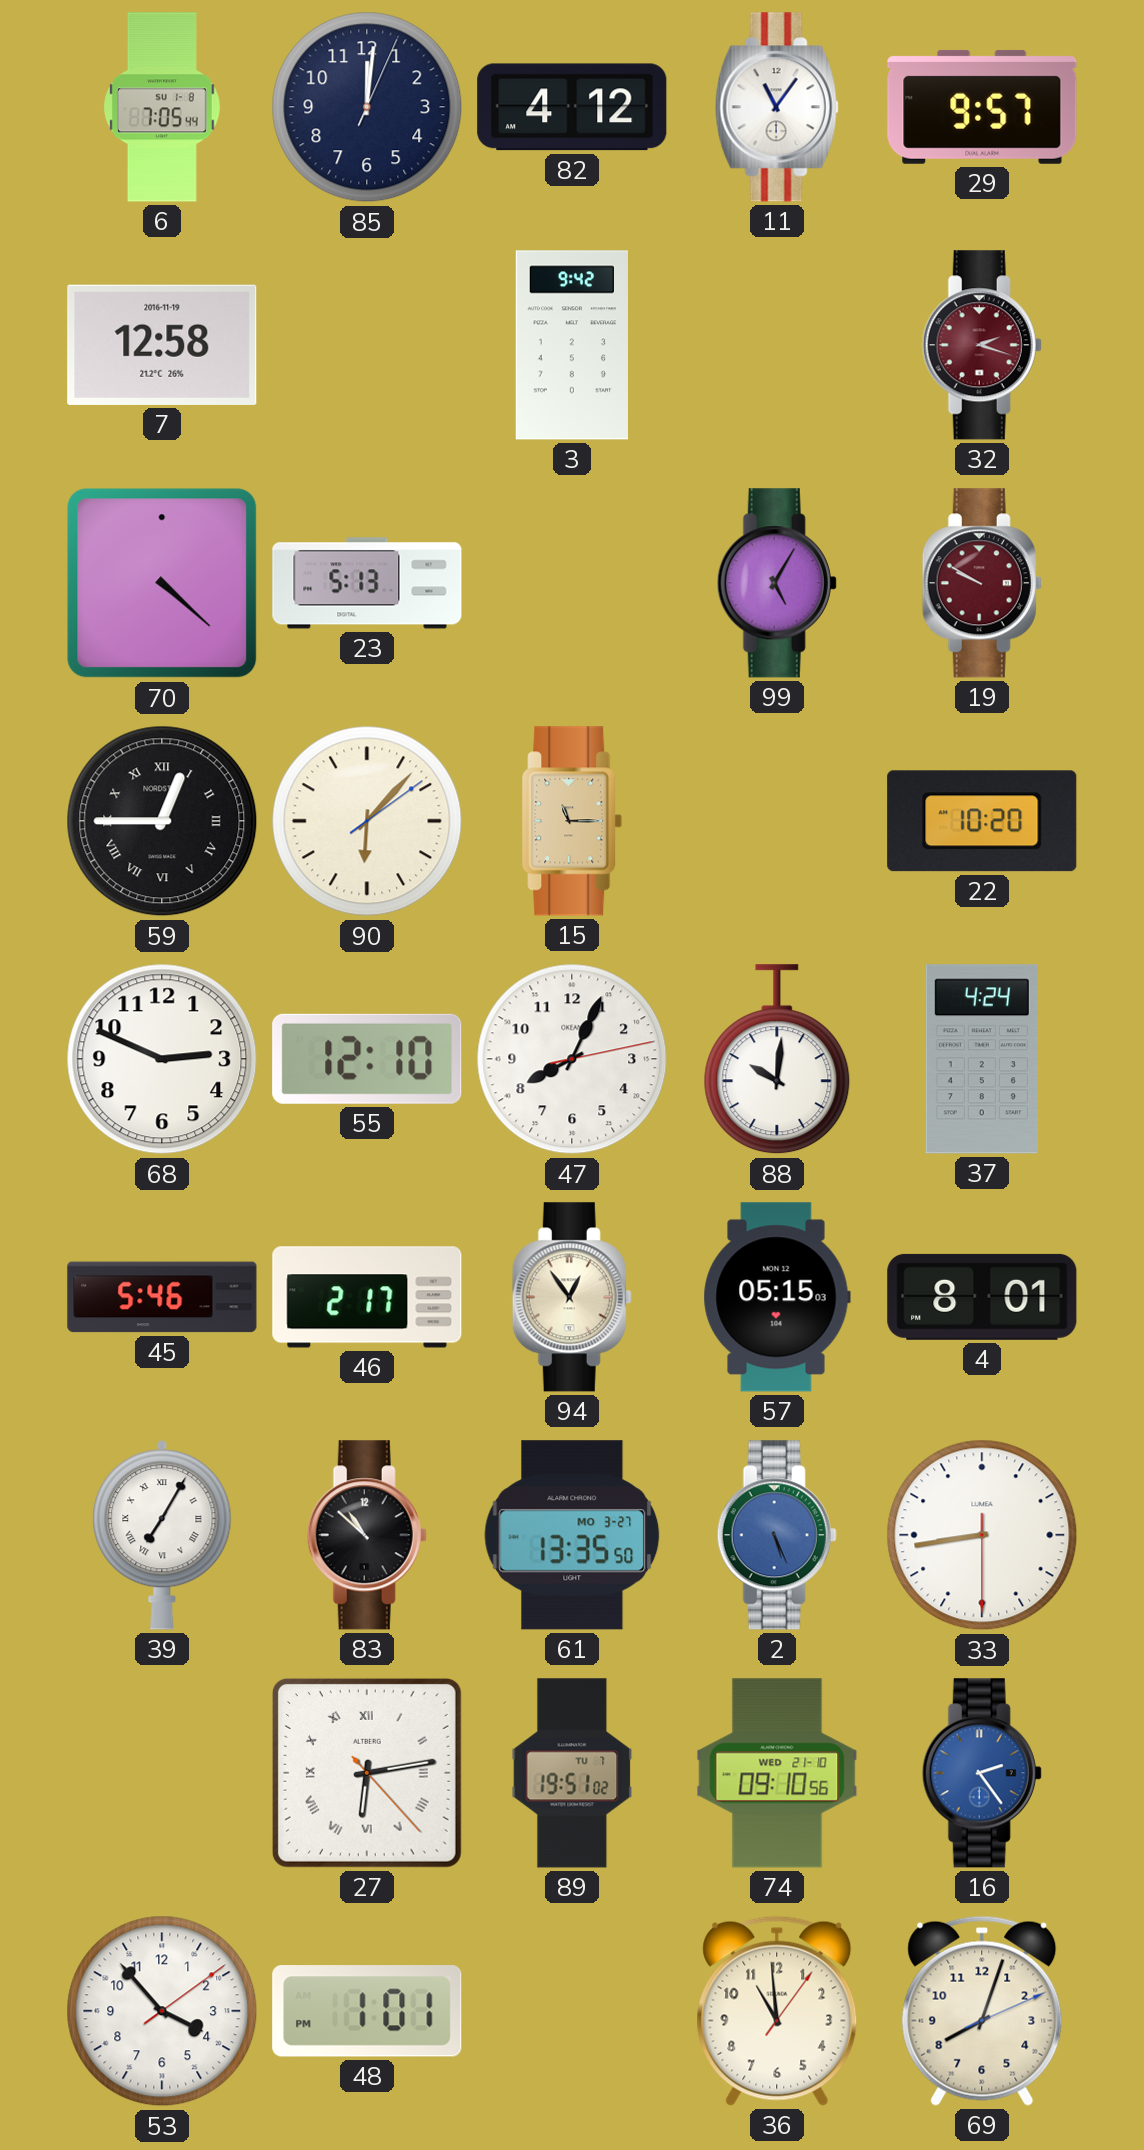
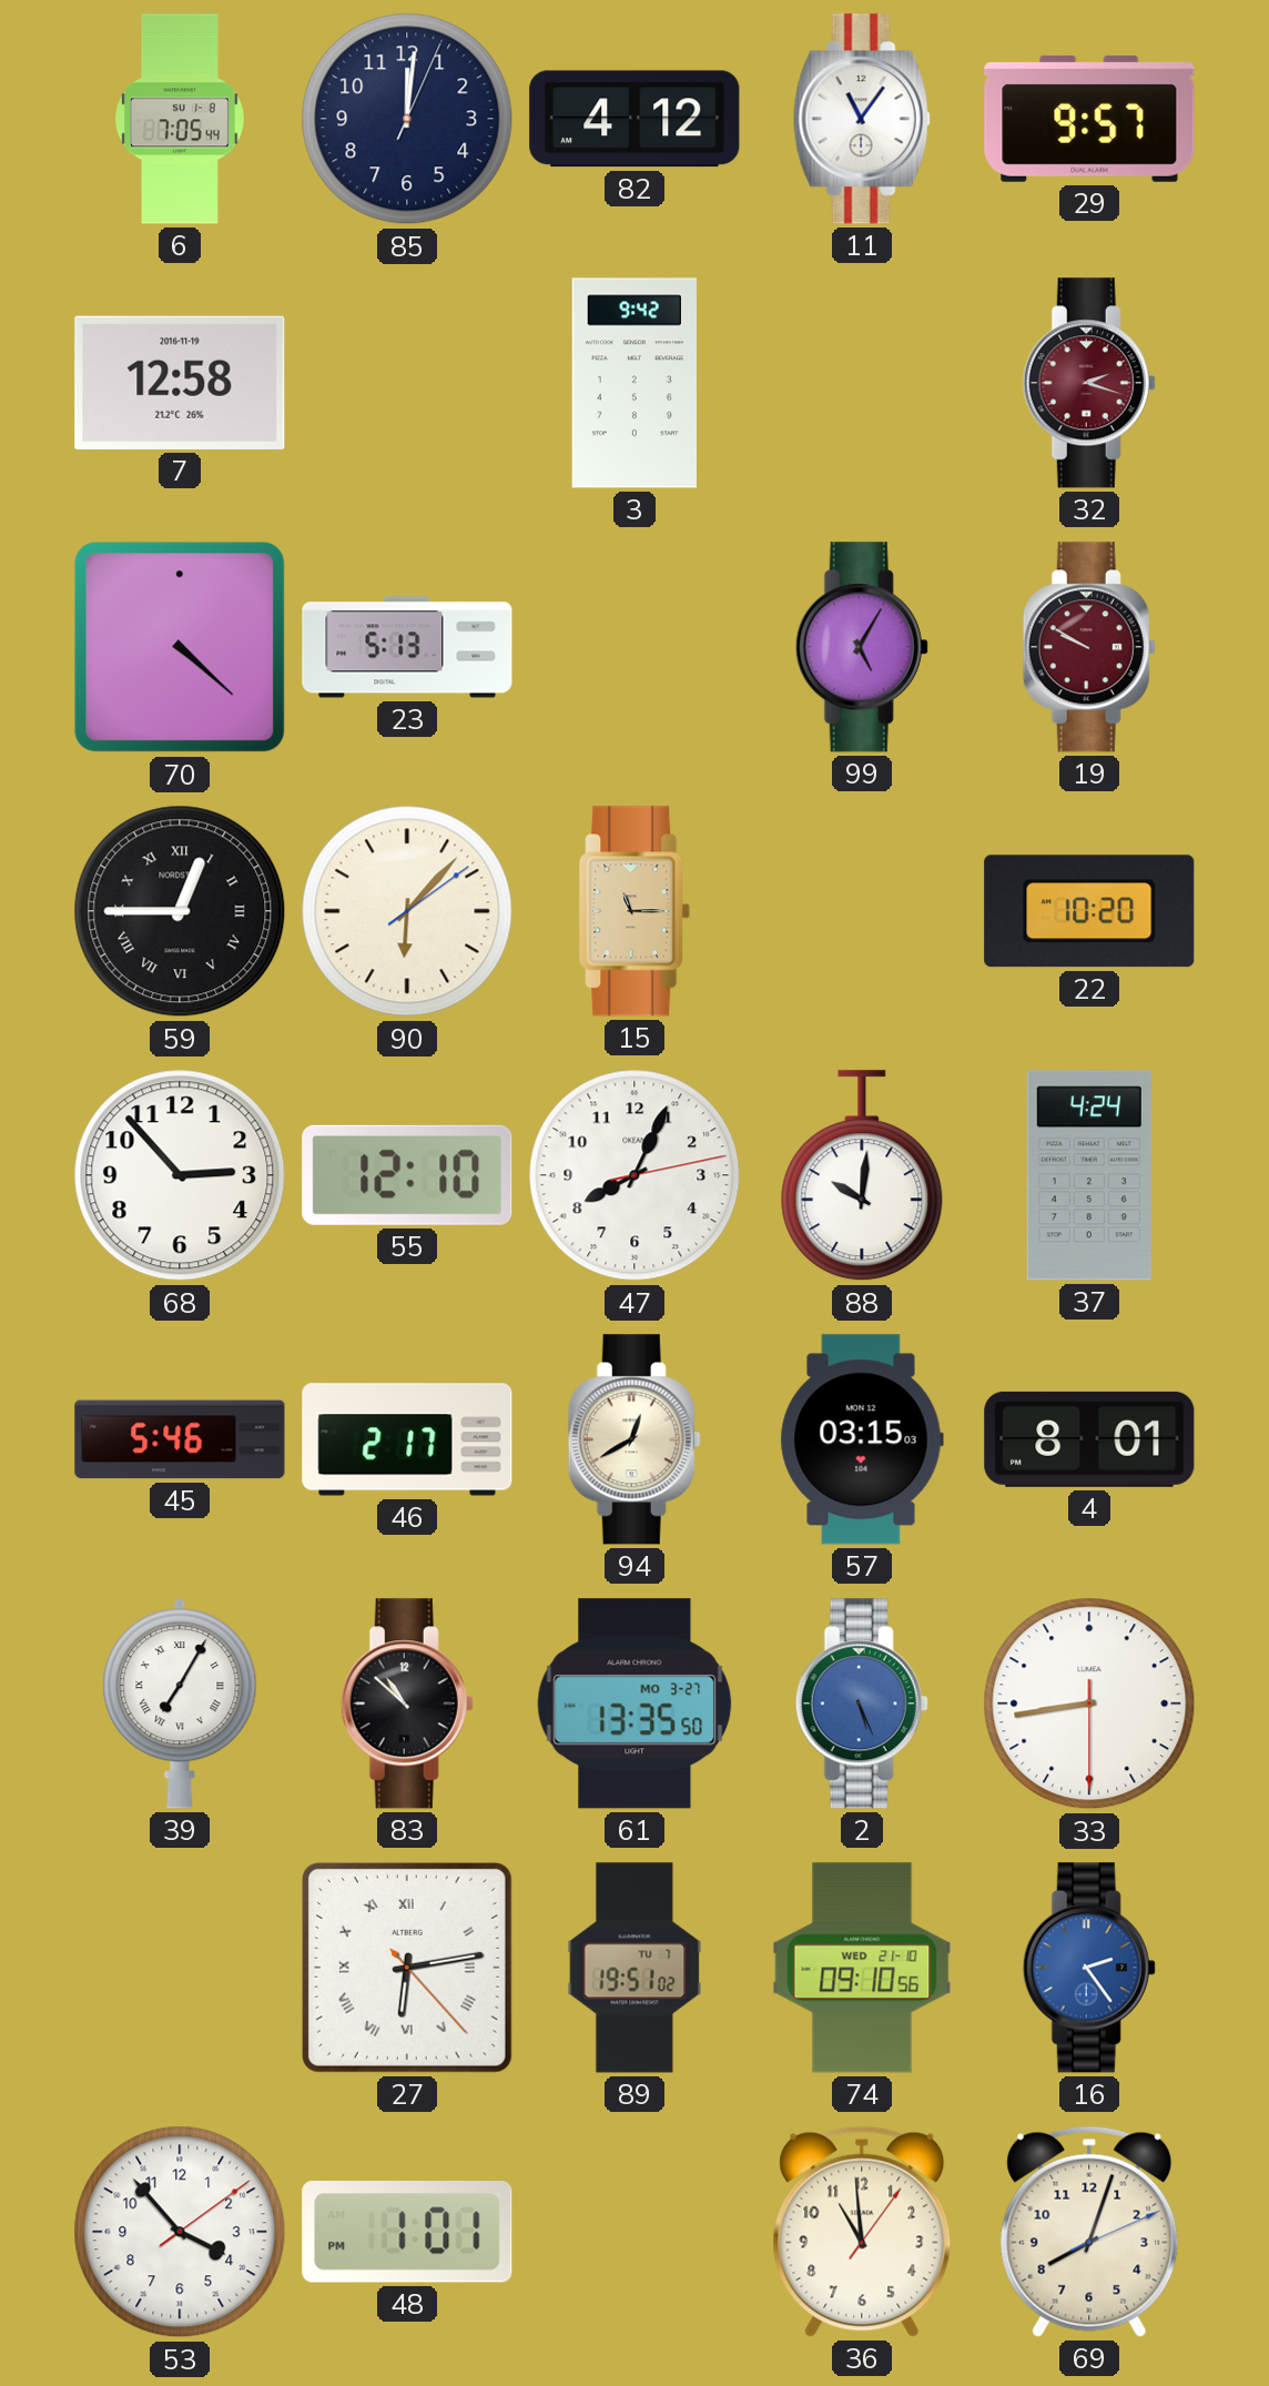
68: 2:49 -> 2:53
94: 12:54 -> 12:40
57: 05:15 -> 03:15
